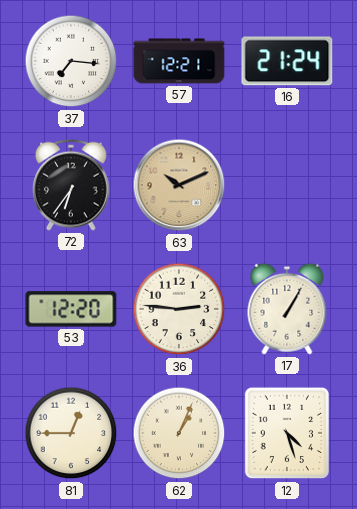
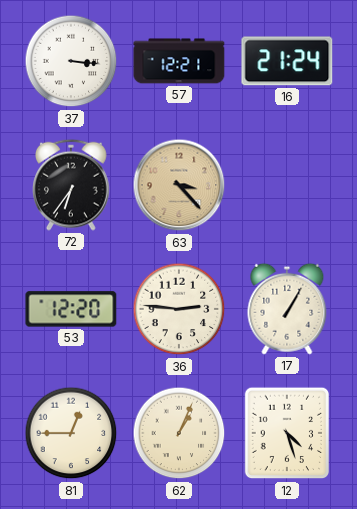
37: 7:16 -> 3:16
63: 10:11 -> 3:23
